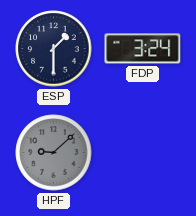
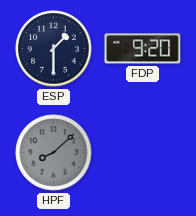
FDP: 3:24 -> 9:20
HPF: 9:08 -> 8:08
